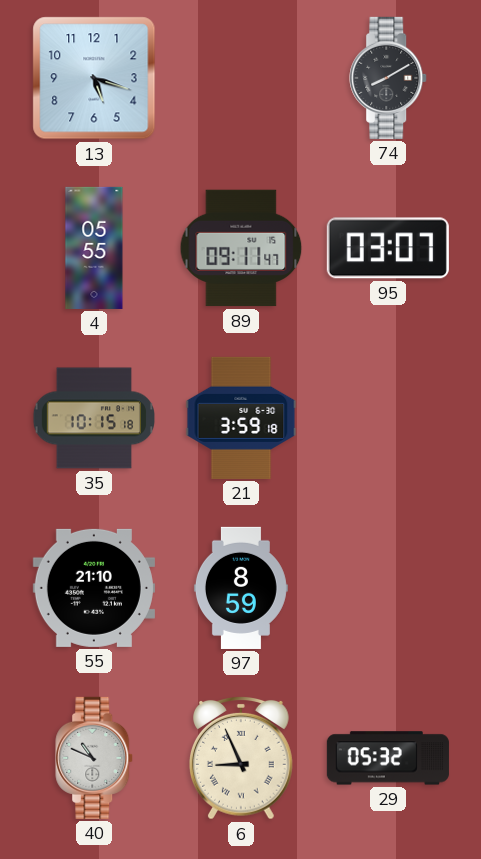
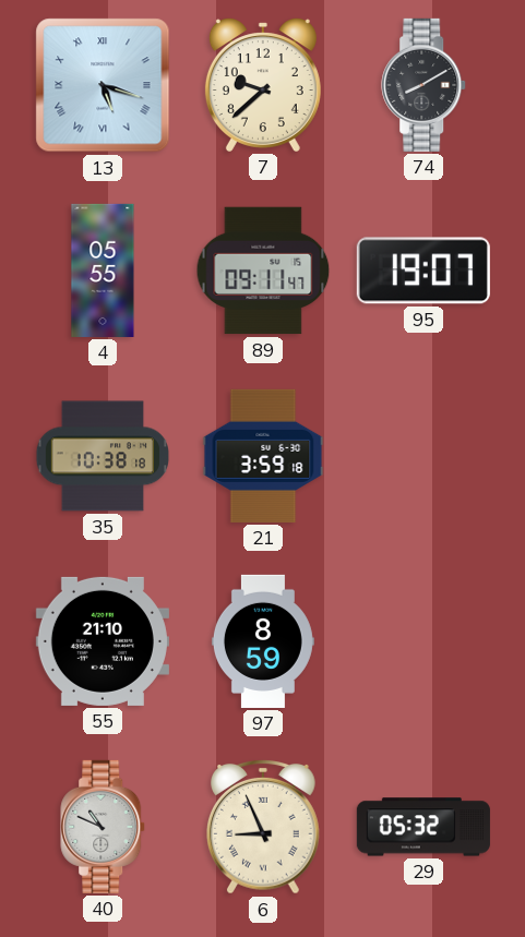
13 numerals: Arabic -> Roman
7: none -> 9:38
95: 03:07 -> 19:07
35: 10:15 -> 10:38
